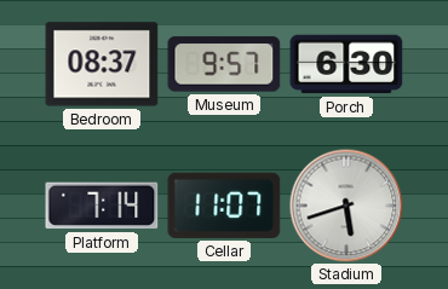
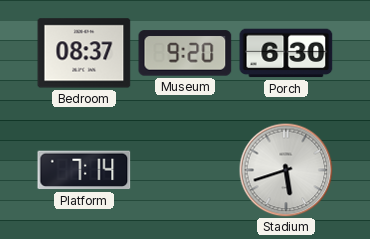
Museum: 9:57 -> 9:20
Cellar: 11:07 -> none
